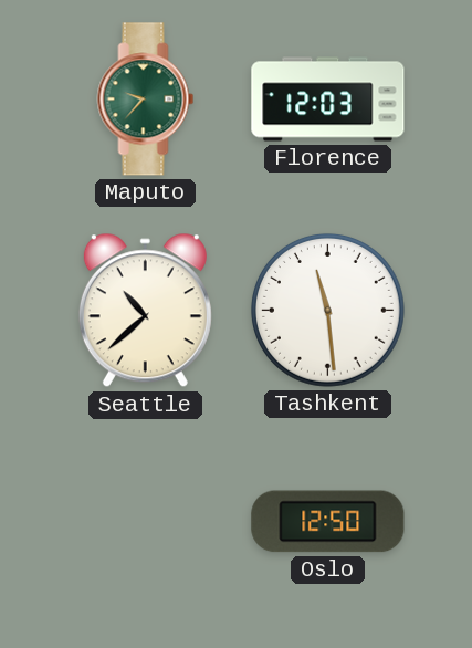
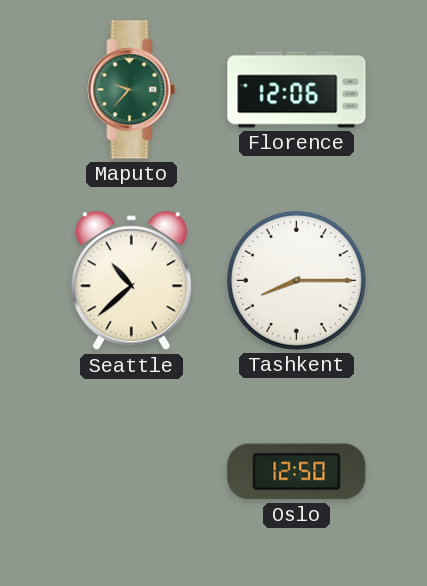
Florence: 12:03 -> 12:06
Tashkent: 11:29 -> 8:15
